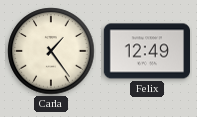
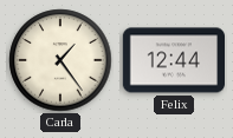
Felix: 12:49 -> 12:44
